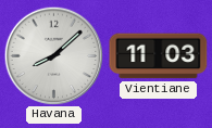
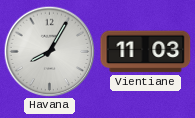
Havana: 8:08 -> 8:05
